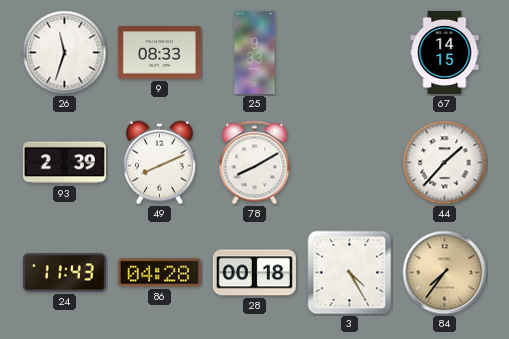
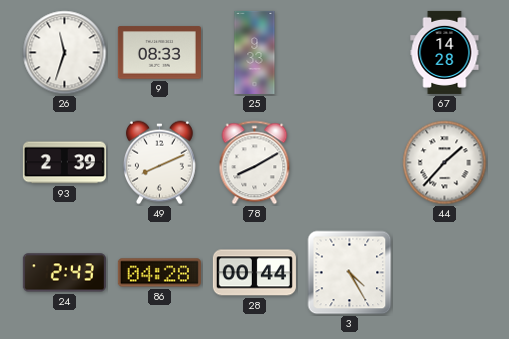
67: 14:15 -> 14:28
24: 11:43 -> 2:43
28: 00:18 -> 00:44
84: 7:36 -> none
